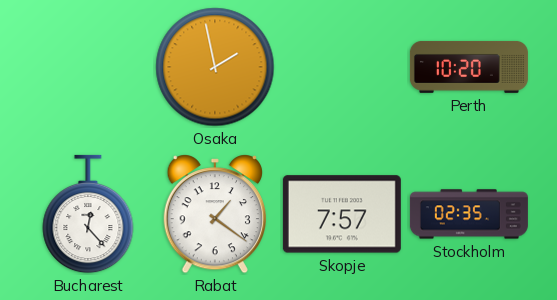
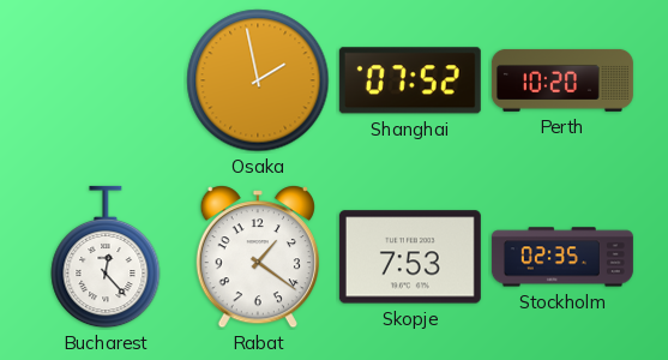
Shanghai: none -> 07:52
Skopje: 7:57 -> 7:53
